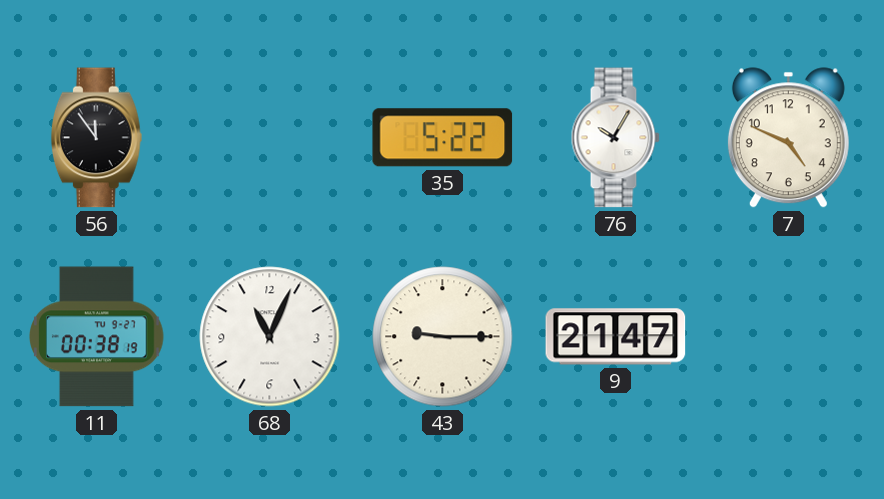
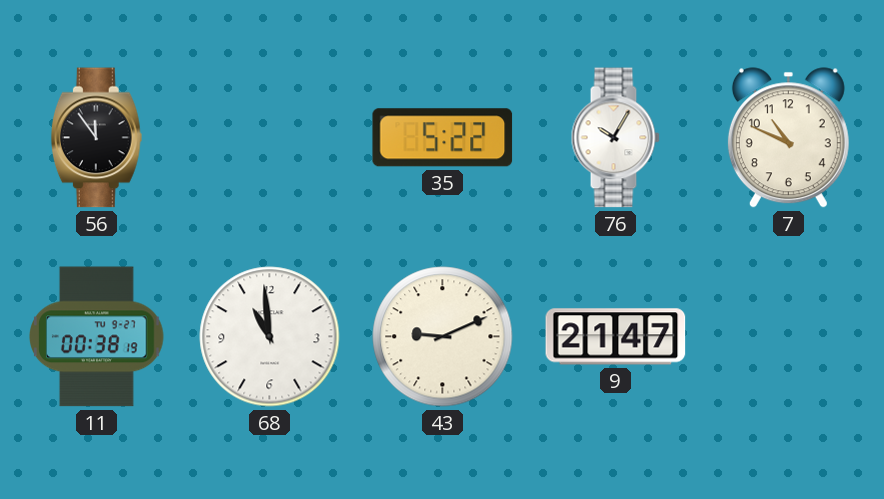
7: 4:49 -> 10:49
68: 11:04 -> 10:59
43: 9:15 -> 9:11
